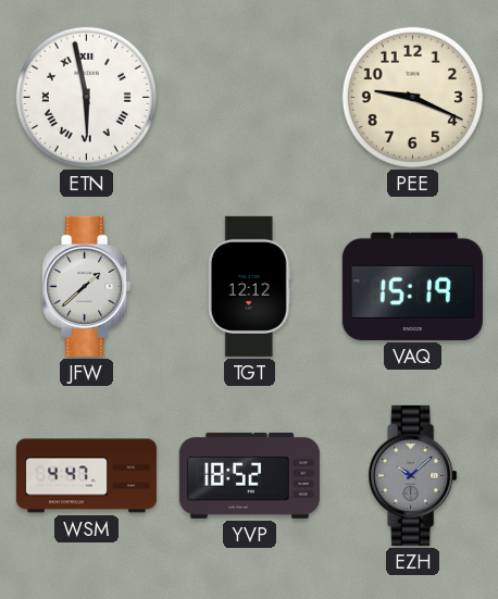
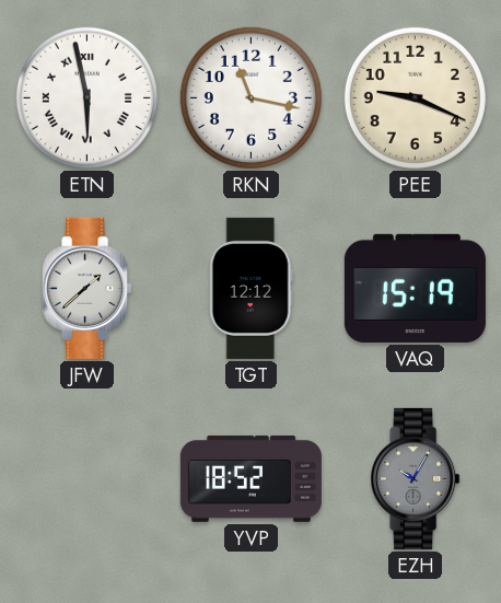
RKN: none -> 11:17
WSM: 4:47 -> none
EZH: 10:08 -> 10:05
